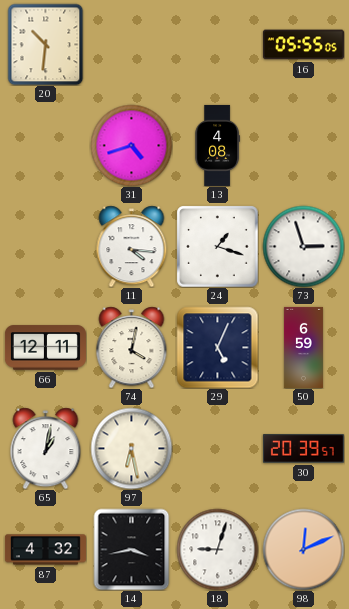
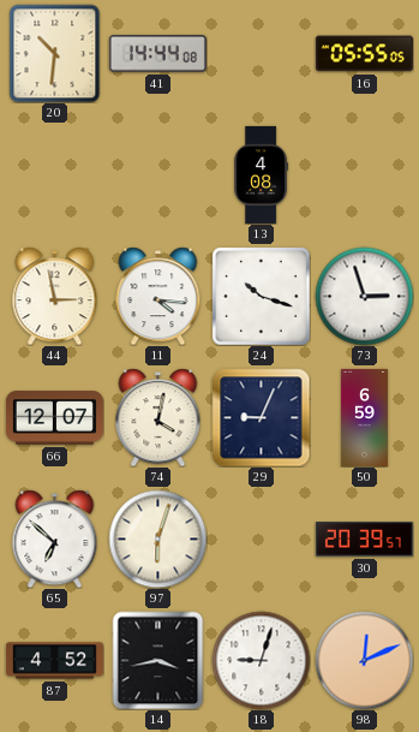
41: none -> 14:44
31: 4:42 -> none
44: none -> 2:58
24: 1:18 -> 10:18
66: 12:11 -> 12:07
29: 5:04 -> 9:04
65: 1:02 -> 6:52
97: 6:28 -> 6:03
87: 4:32 -> 4:52
